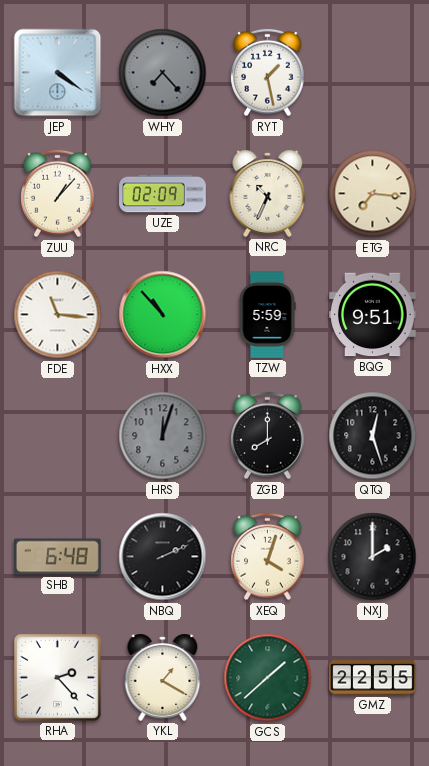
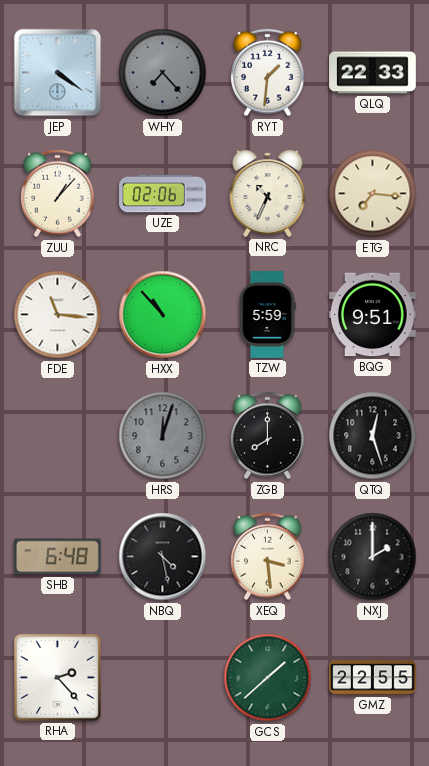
RYT: 1:28 -> 1:31
QLQ: none -> 22:33
UZE: 02:09 -> 02:06
NBQ: 2:11 -> 4:28
XEQ: 4:03 -> 3:29
YKL: 1:20 -> none
